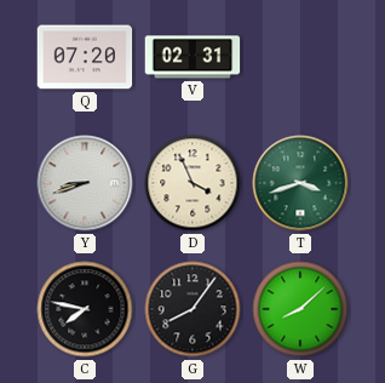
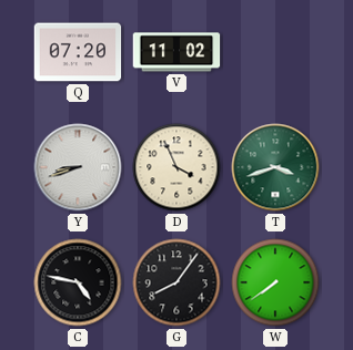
V: 02:31 -> 11:02
C: 7:47 -> 4:47
W: 8:08 -> 7:39
